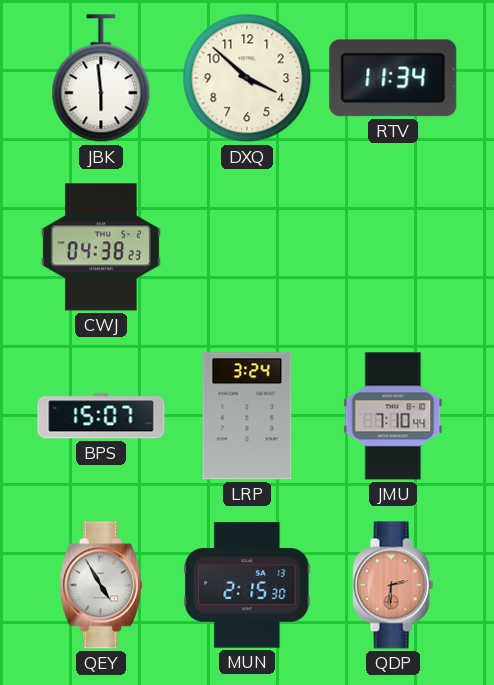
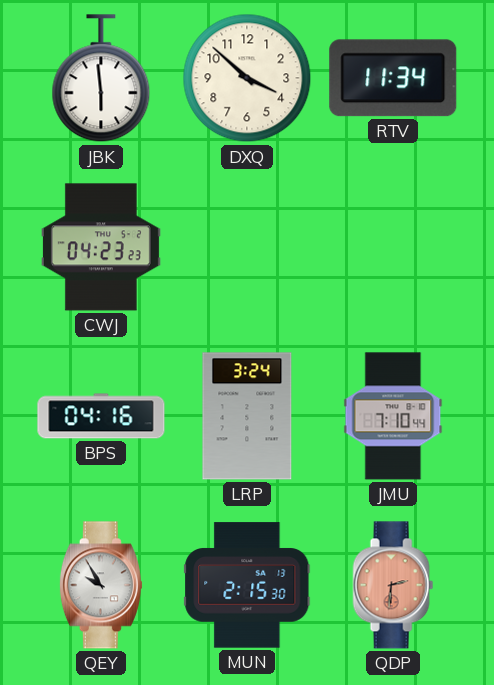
CWJ: 04:38 -> 04:23
BPS: 15:07 -> 04:16
QEY: 4:55 -> 9:55
